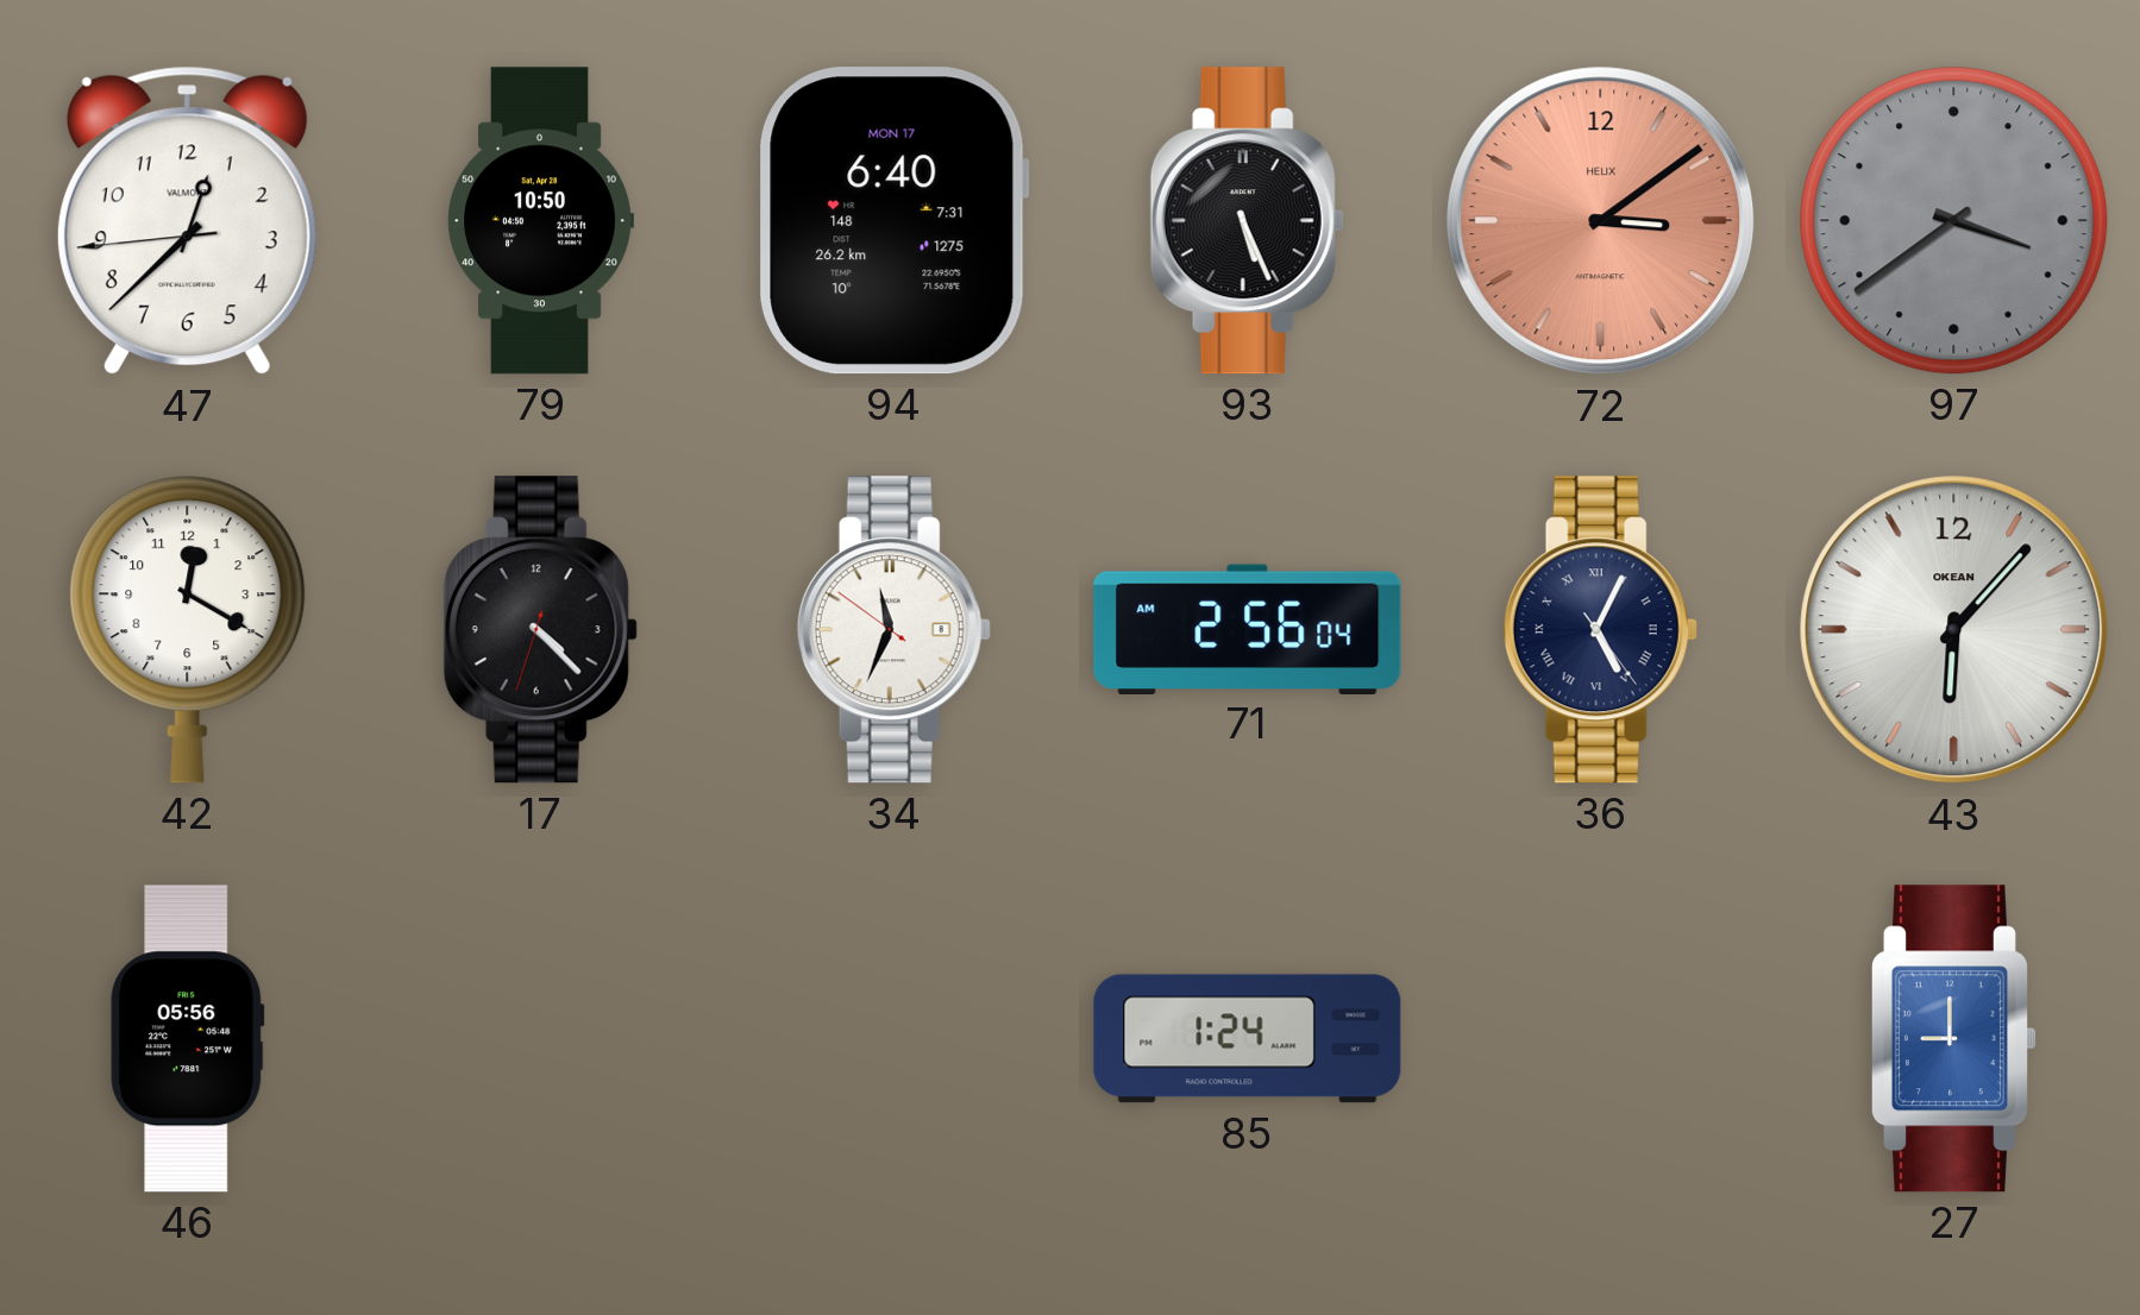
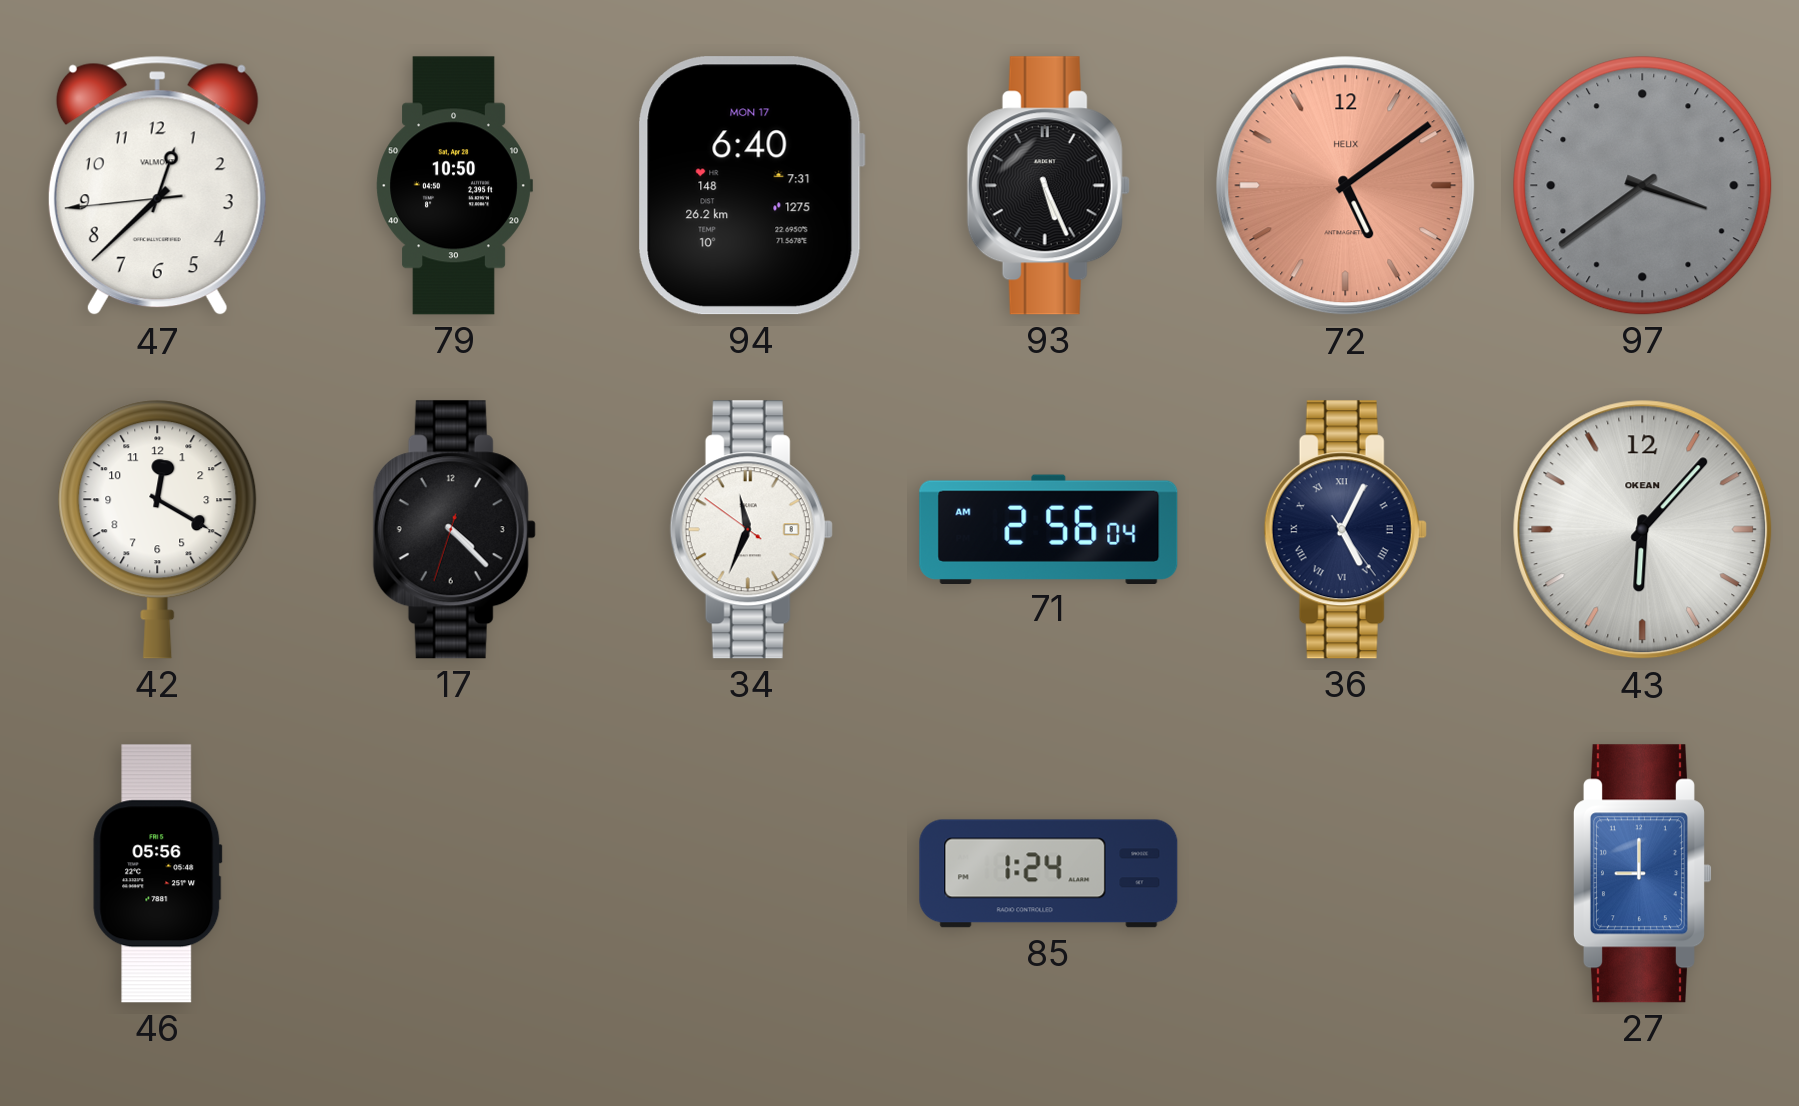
72: 3:09 -> 5:09
